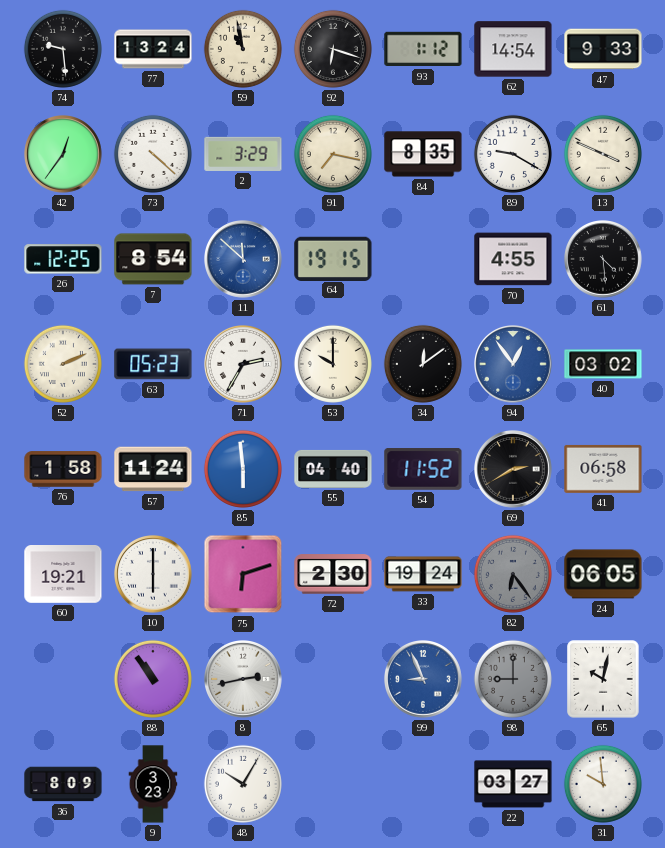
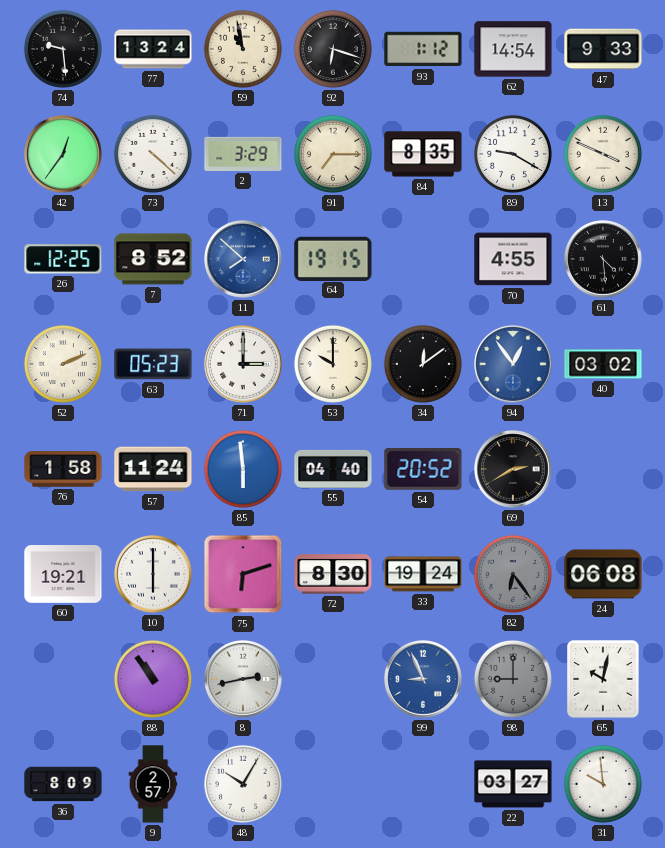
91: 7:17 -> 7:15
7: 8:54 -> 8:52
11: 11:52 -> 7:52
71: 2:35 -> 3:00
54: 11:52 -> 20:52
41: 06:58 -> none
72: 2:30 -> 8:30
24: 06:05 -> 06:08
9: 3:23 -> 2:57
